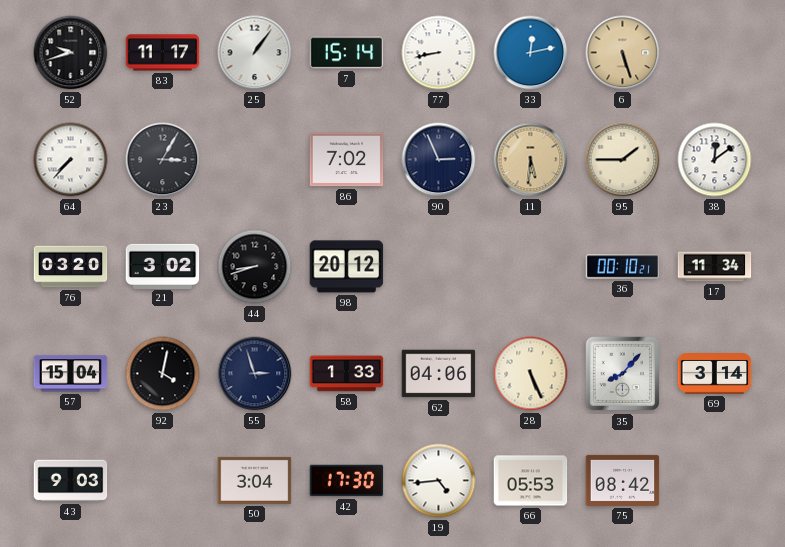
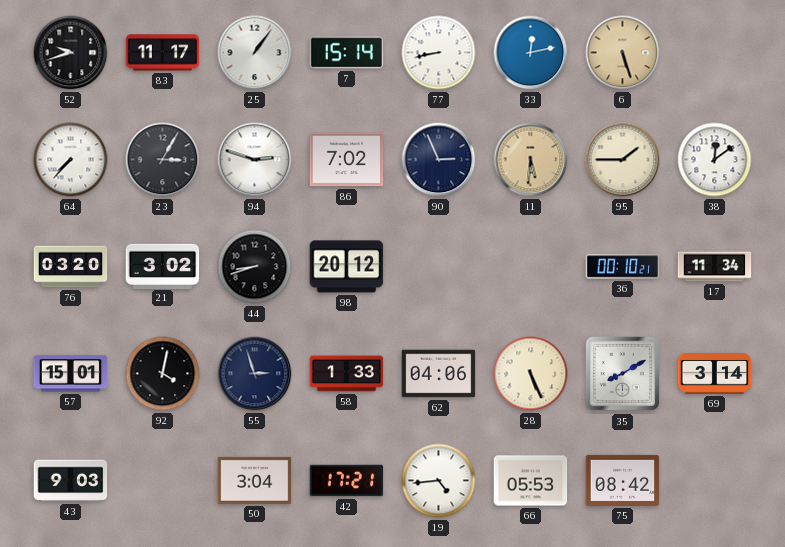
94: none -> 2:48
57: 15:04 -> 15:01
35: 8:07 -> 8:10
42: 17:30 -> 17:21
